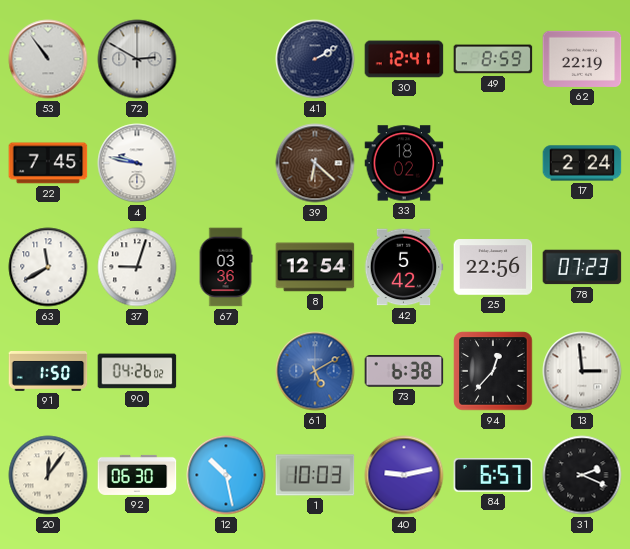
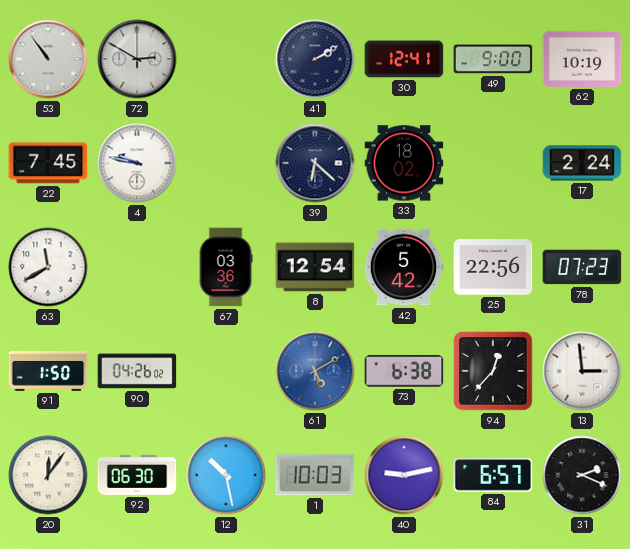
49: 8:59 -> 9:00
62: 22:19 -> 10:19
39 dial: brown -> navy
37: 9:03 -> none
